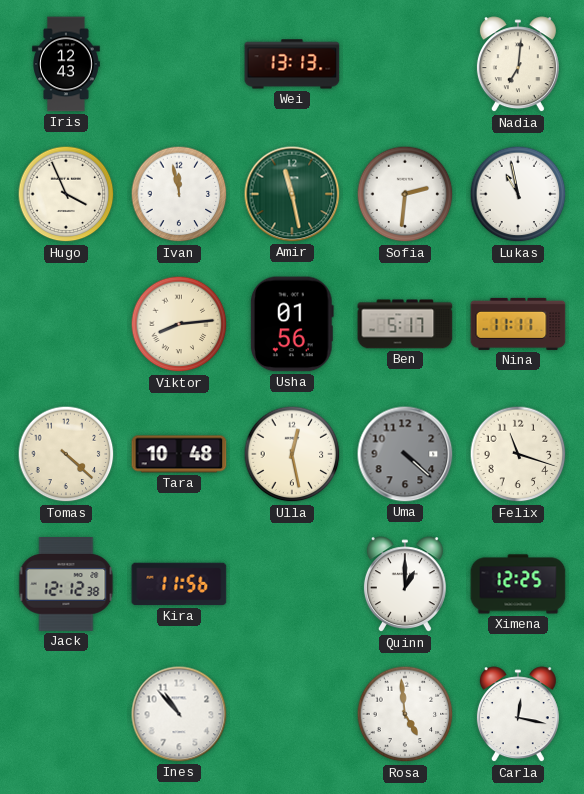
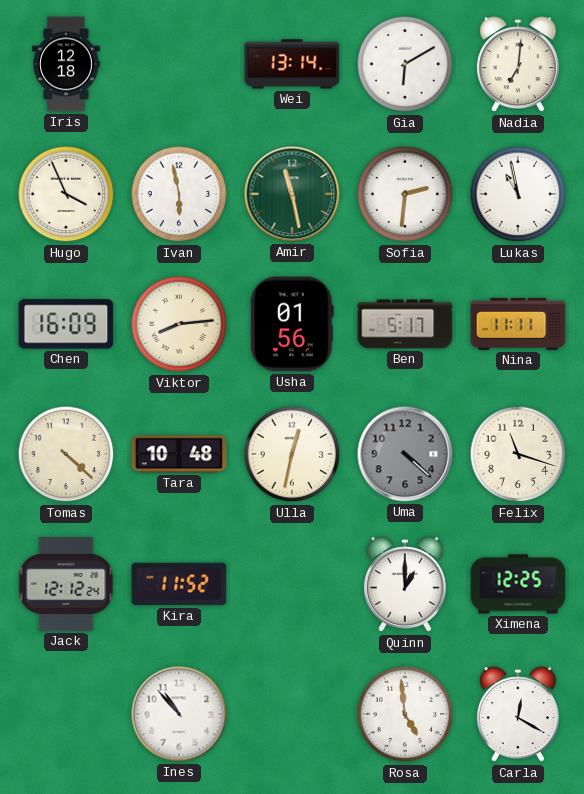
Iris: 12:43 -> 12:18
Wei: 13:13 -> 13:14
Gia: none -> 6:10
Ivan: 11:58 -> 5:58
Chen: none -> 16:09
Ulla: 12:28 -> 12:32
Jack: 12:12:38 -> 12:12:24
Kira: 11:56 -> 11:52
Carla: 12:17 -> 12:20
